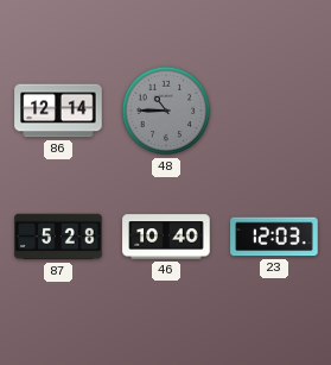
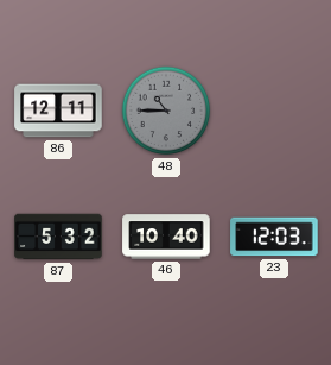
86: 12:14 -> 12:11
87: 5:28 -> 5:32
